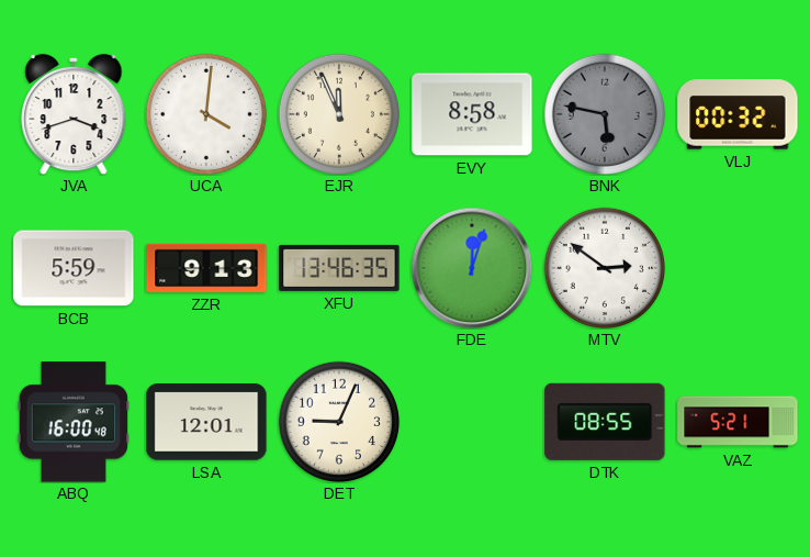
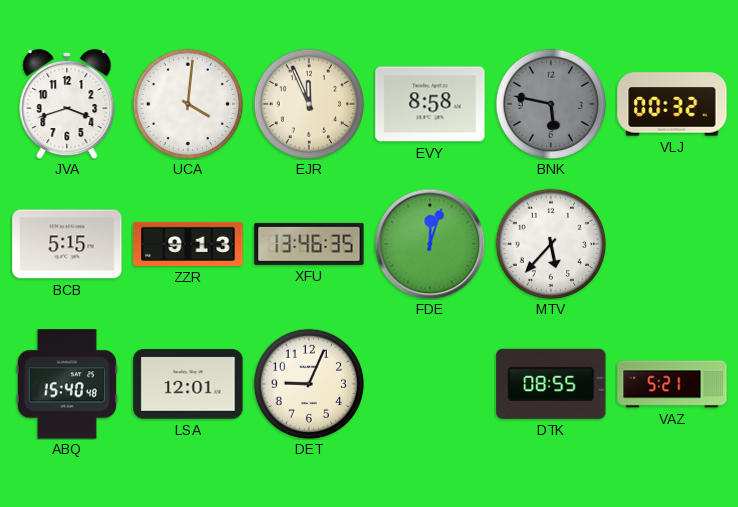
BCB: 5:59 -> 5:15
MTV: 2:51 -> 5:37
ABQ: 16:00 -> 15:40
